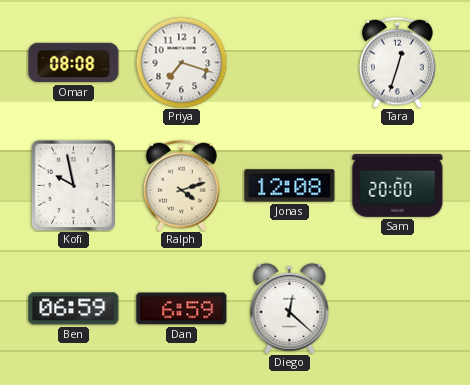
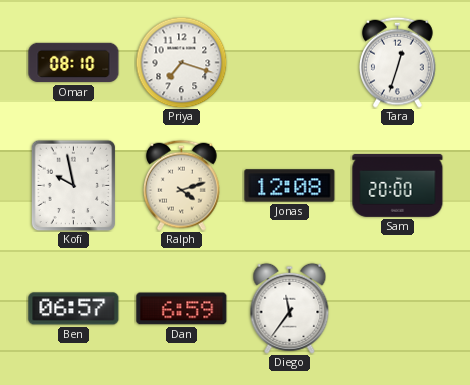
Omar: 08:08 -> 08:10
Ben: 06:59 -> 06:57
Diego: 12:22 -> 11:36
